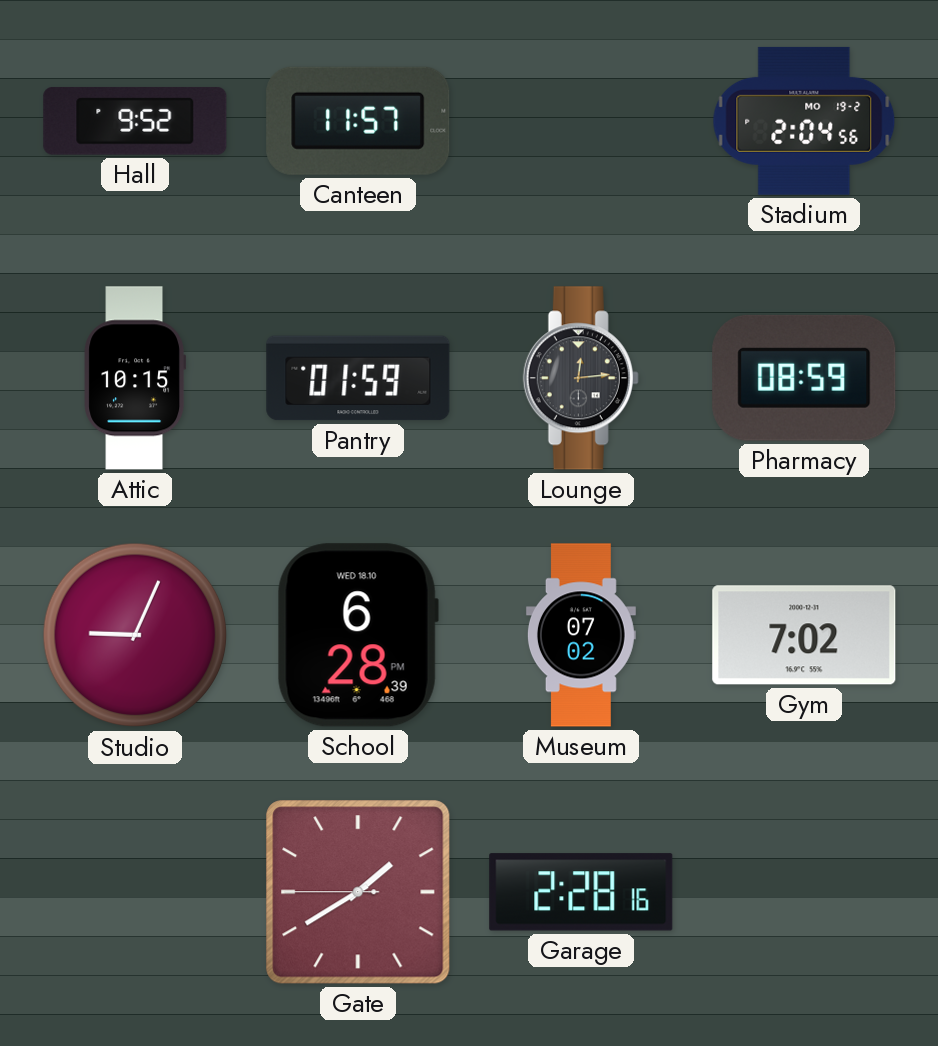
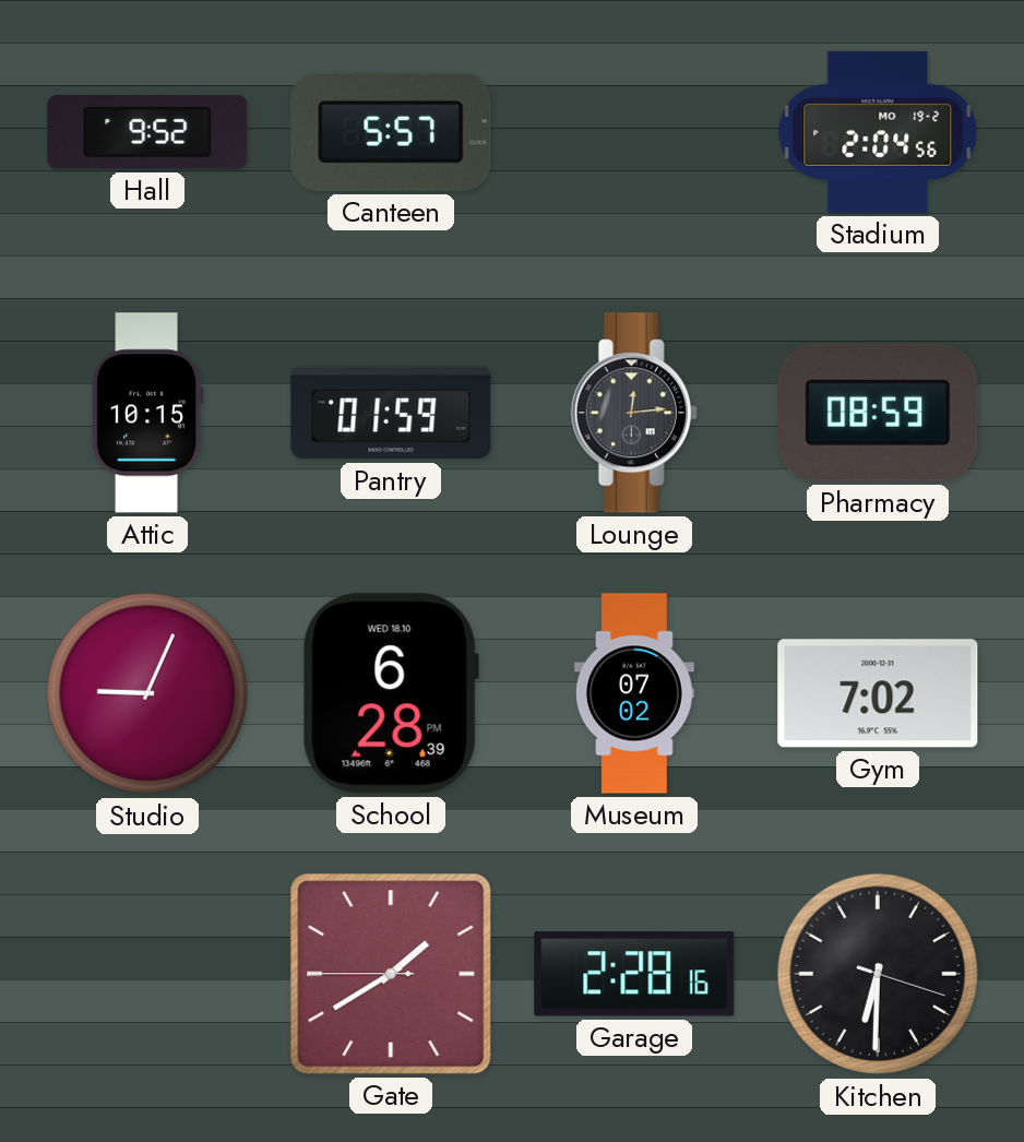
Canteen: 11:57 -> 5:57
Kitchen: none -> 6:30
